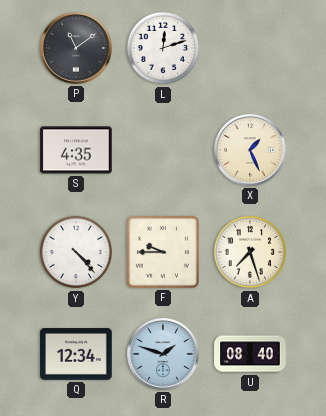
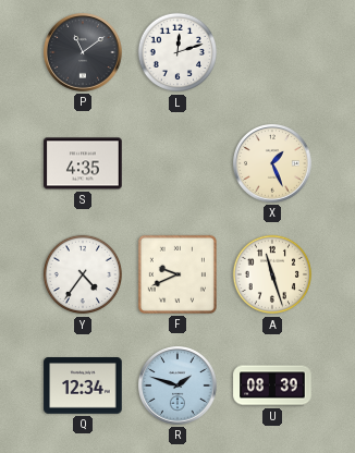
Y: 4:23 -> 4:36
F: 9:45 -> 9:41
A: 7:27 -> 11:27
U: 08:40 -> 08:39
